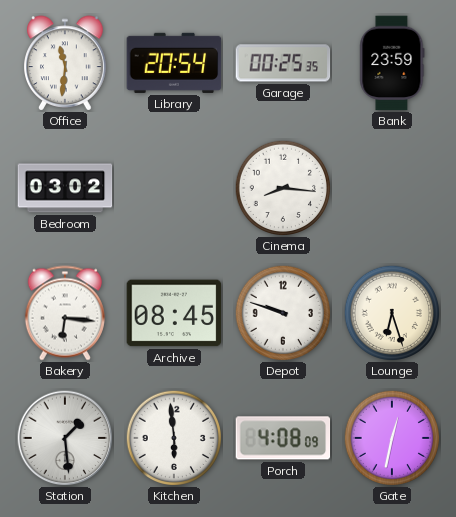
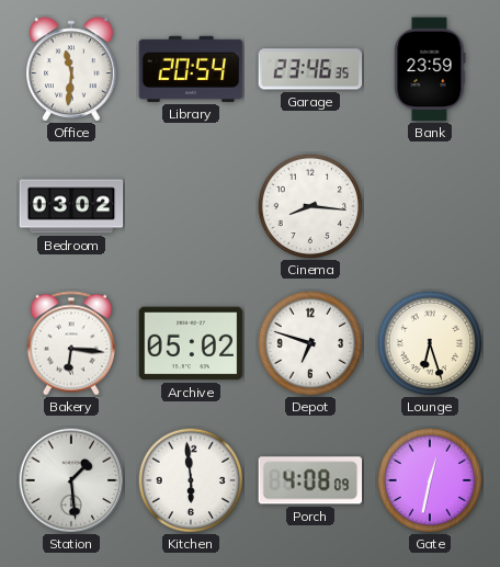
Garage: 00:25 -> 23:46
Archive: 08:45 -> 05:02
Depot: 9:48 -> 6:48
